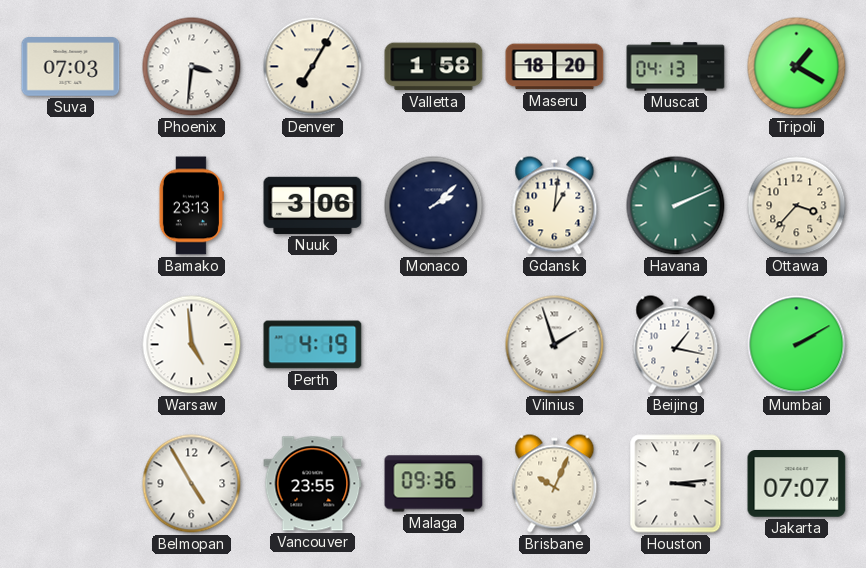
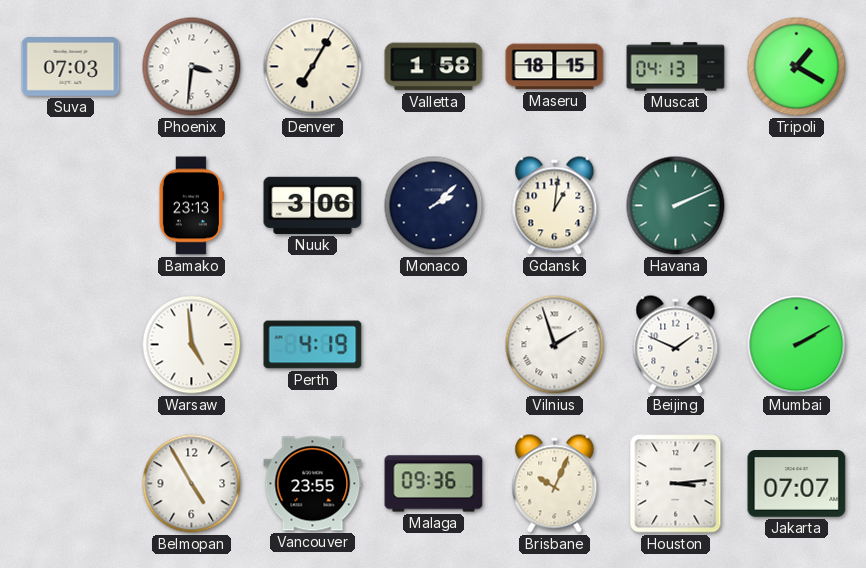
Maseru: 18:20 -> 18:15
Ottawa: 3:37 -> none
Beijing: 1:17 -> 1:49
